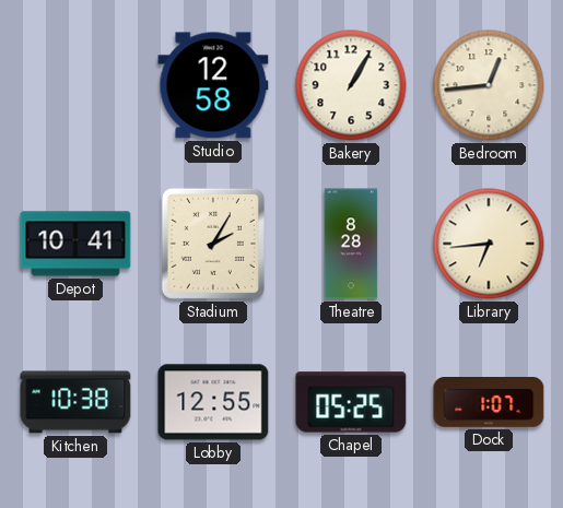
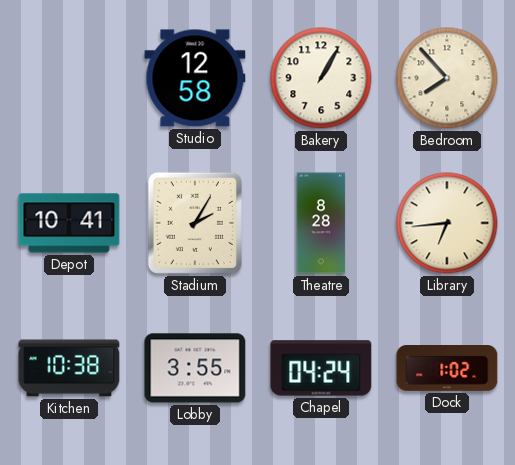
Bedroom: 12:44 -> 7:53
Lobby: 12:55 -> 3:55
Chapel: 05:25 -> 04:24
Dock: 1:07 -> 1:02
